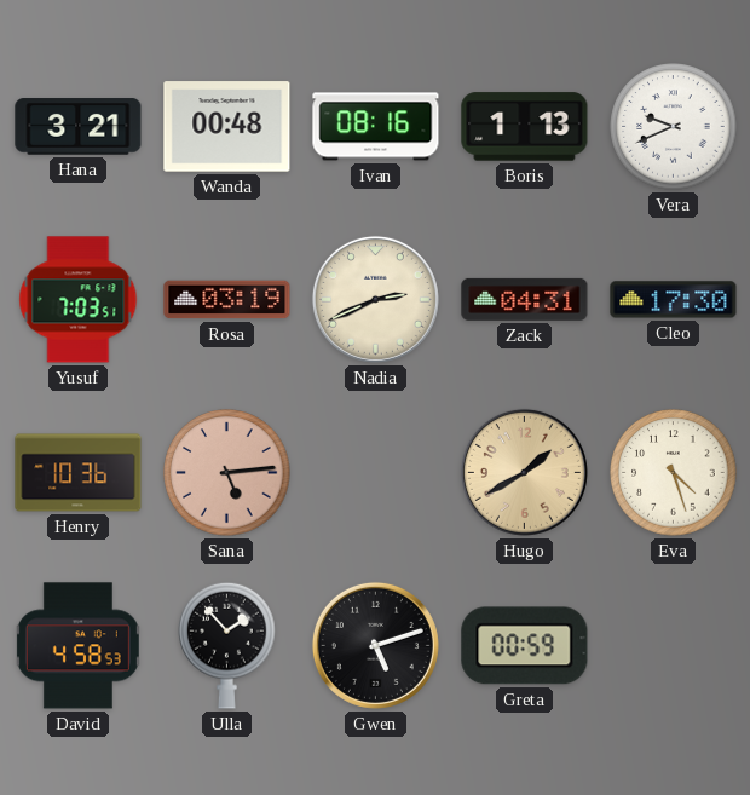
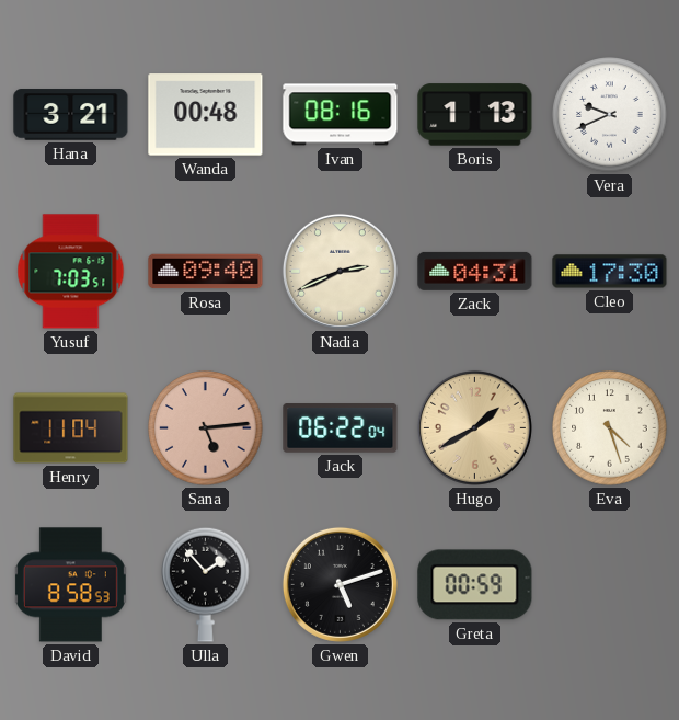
Rosa: 03:19 -> 09:40
Henry: 10:36 -> 11:04
Jack: none -> 06:22
David: 4:58 -> 8:58
